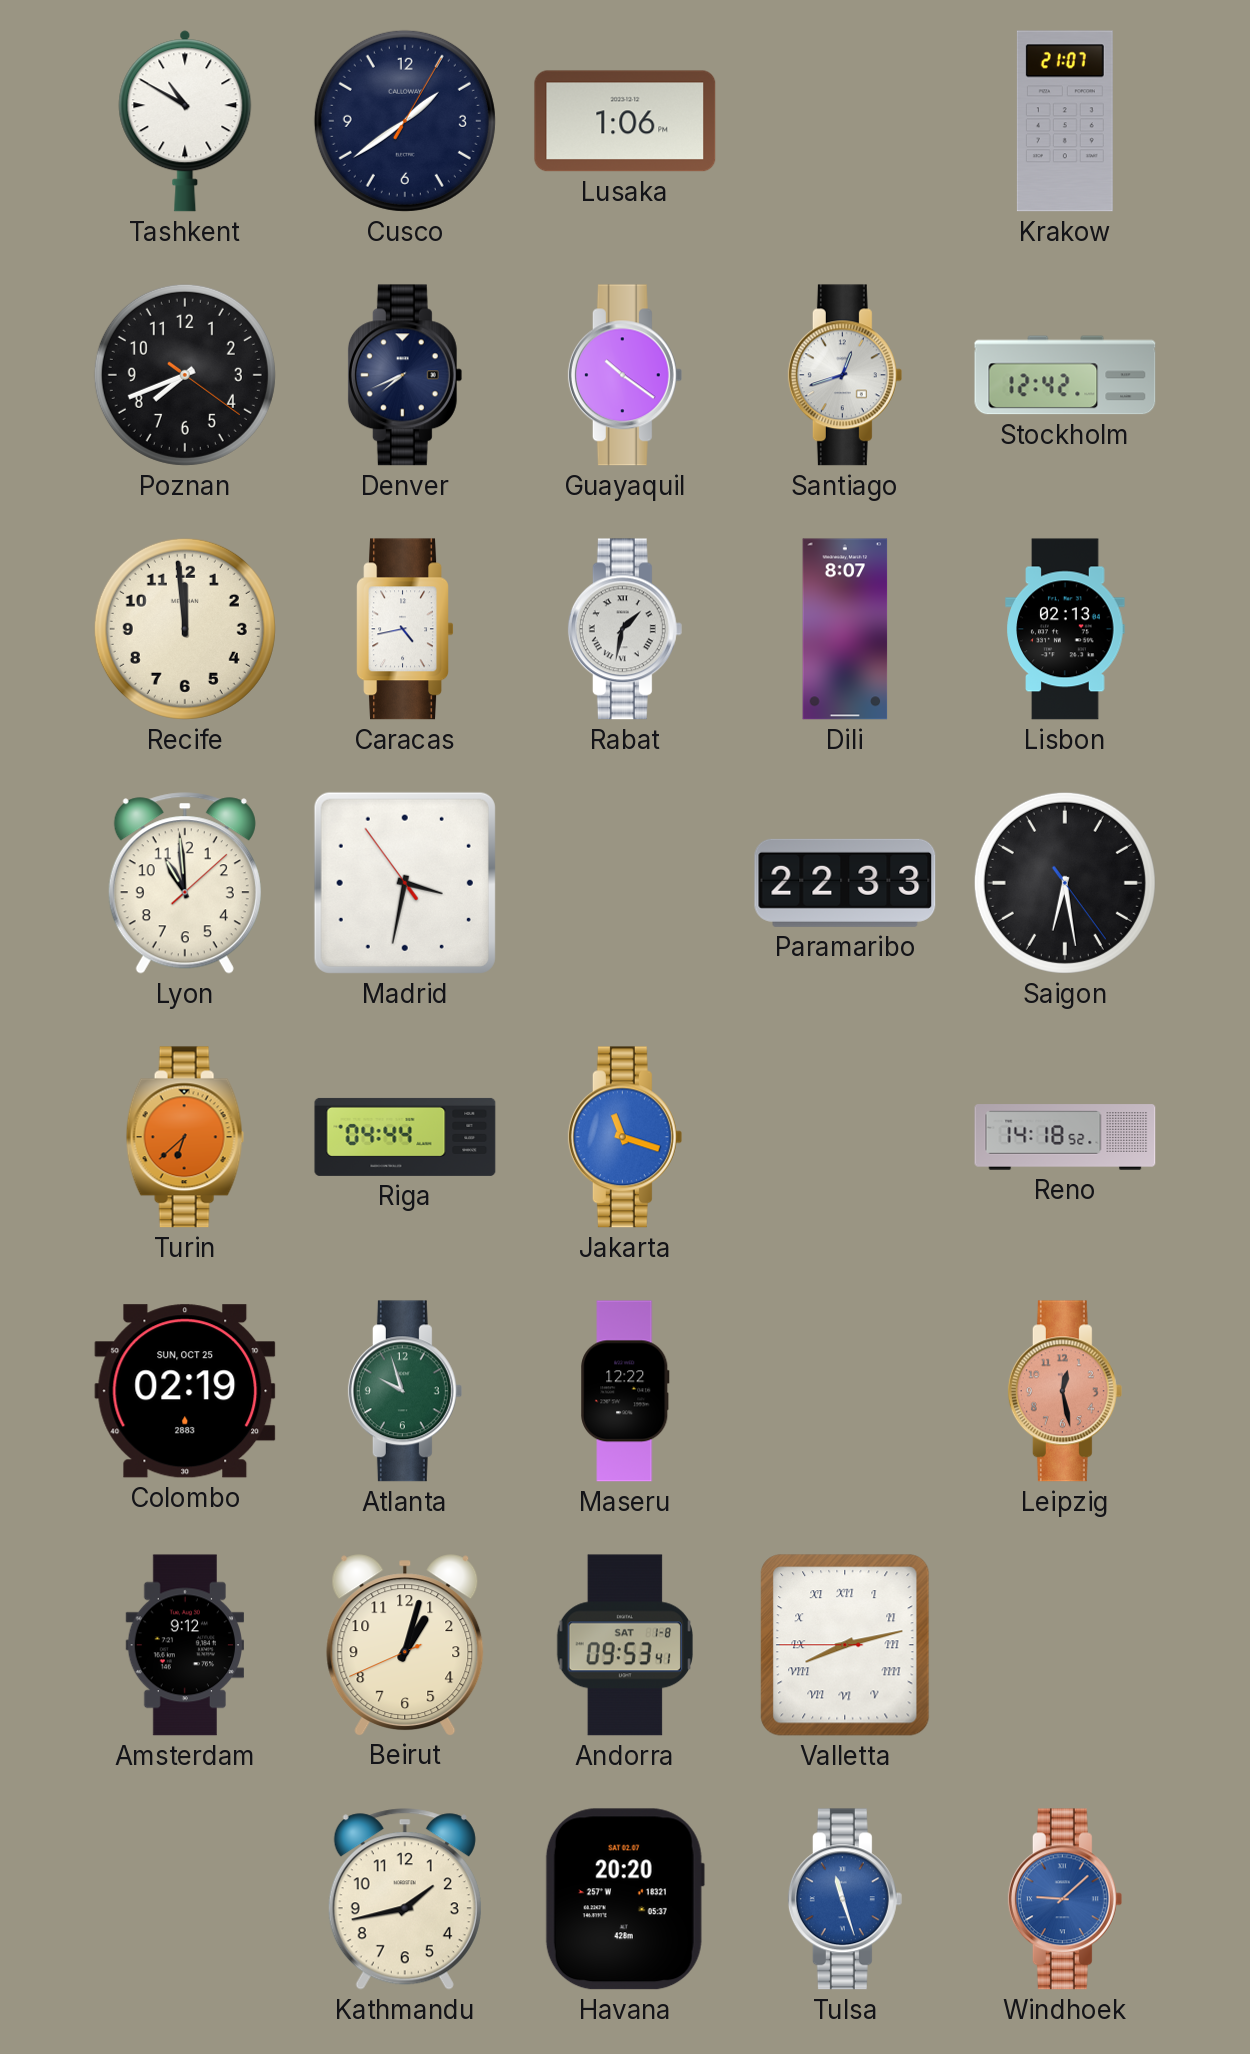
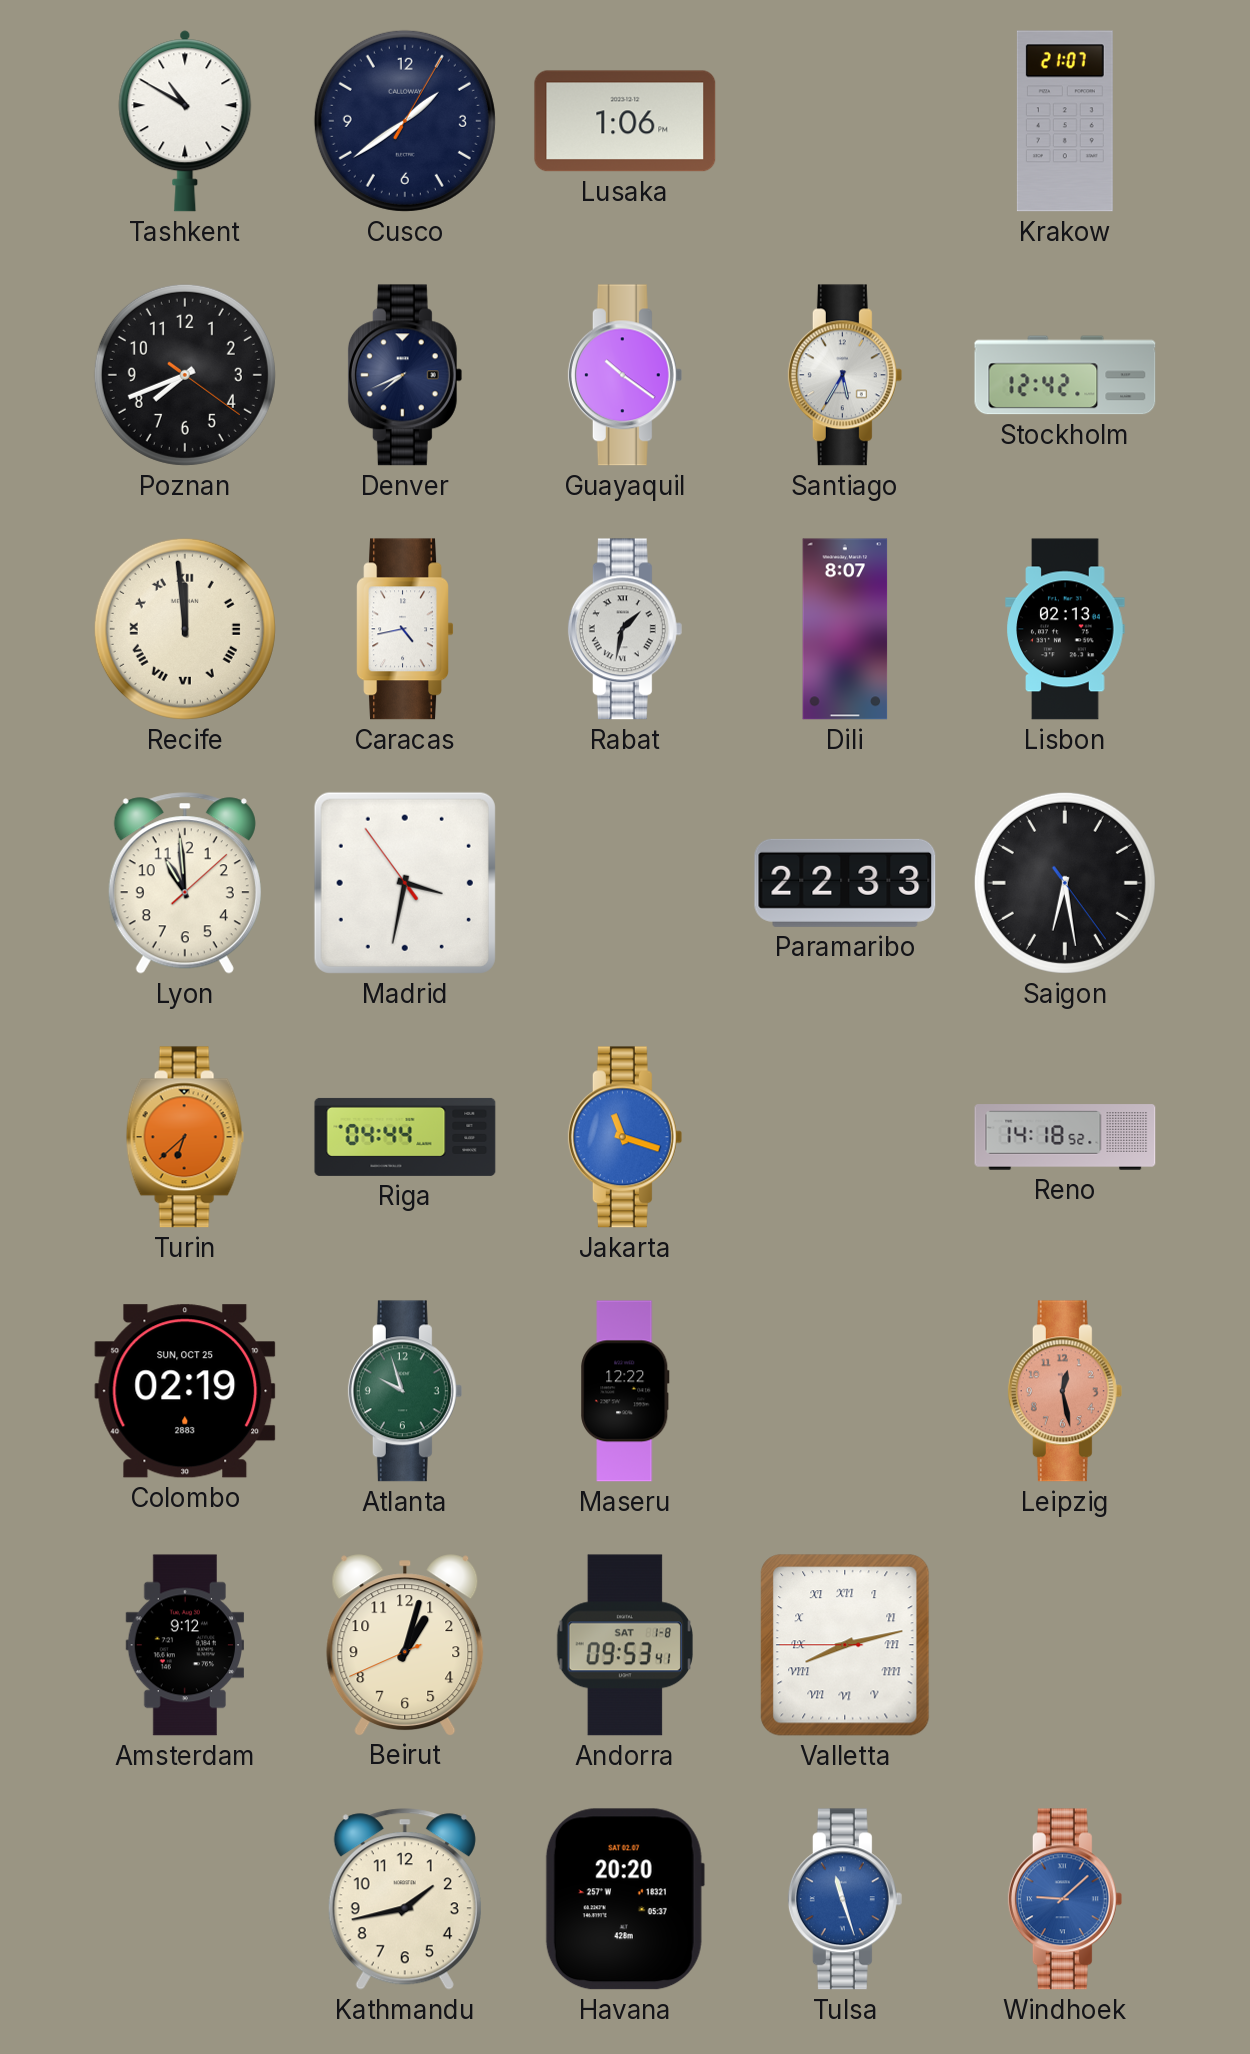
Santiago: 12:42 -> 5:35
Recife numerals: Arabic -> Roman
